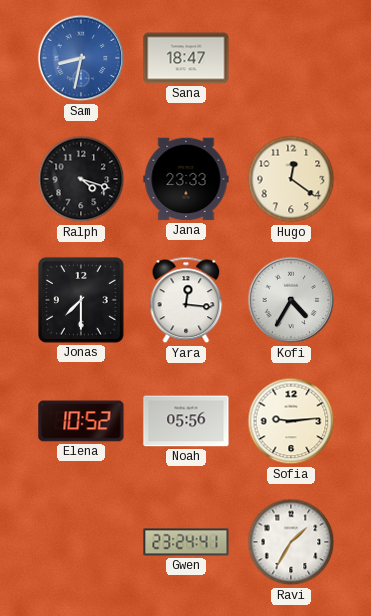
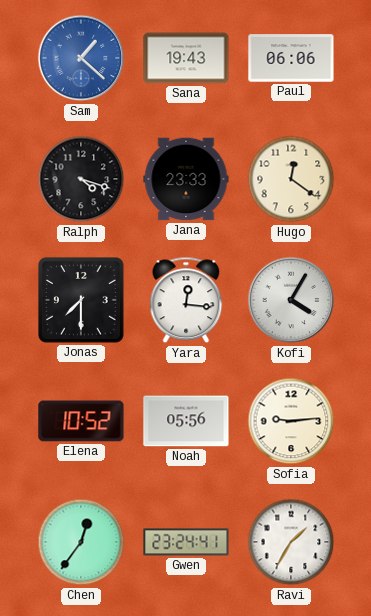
Sam: 8:32 -> 1:22
Sana: 18:47 -> 19:43
Paul: none -> 06:06
Kofi: 4:35 -> 4:05
Chen: none -> 12:36
